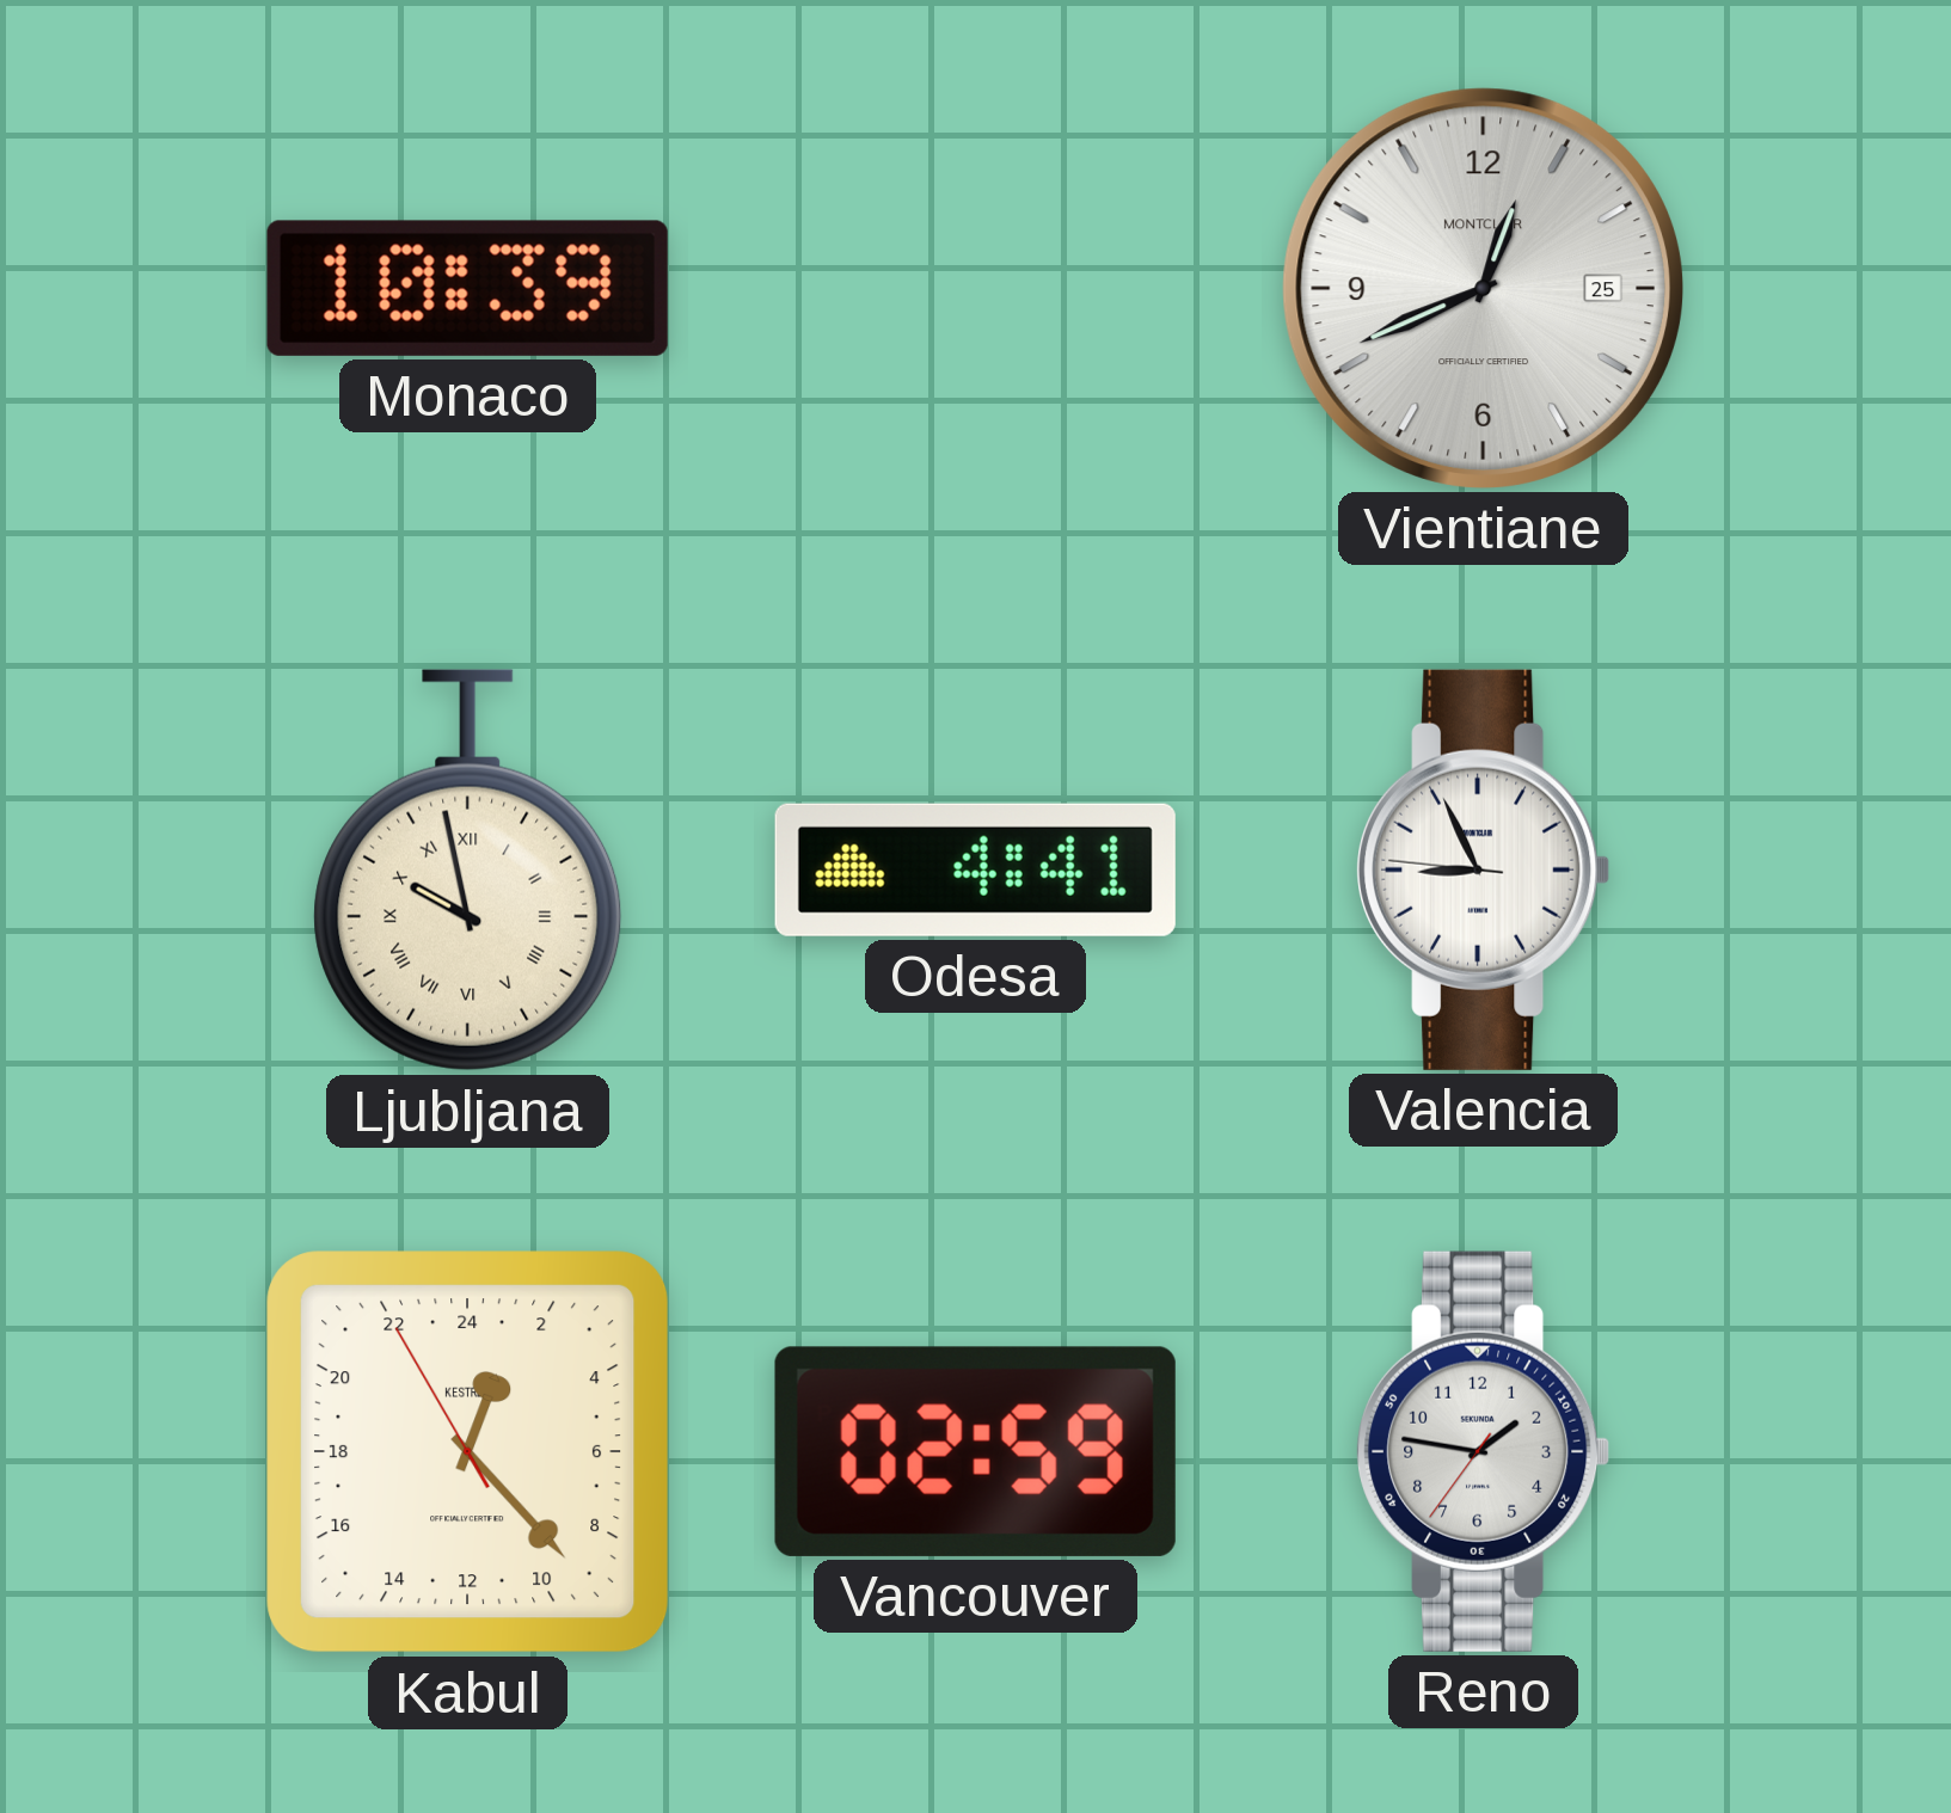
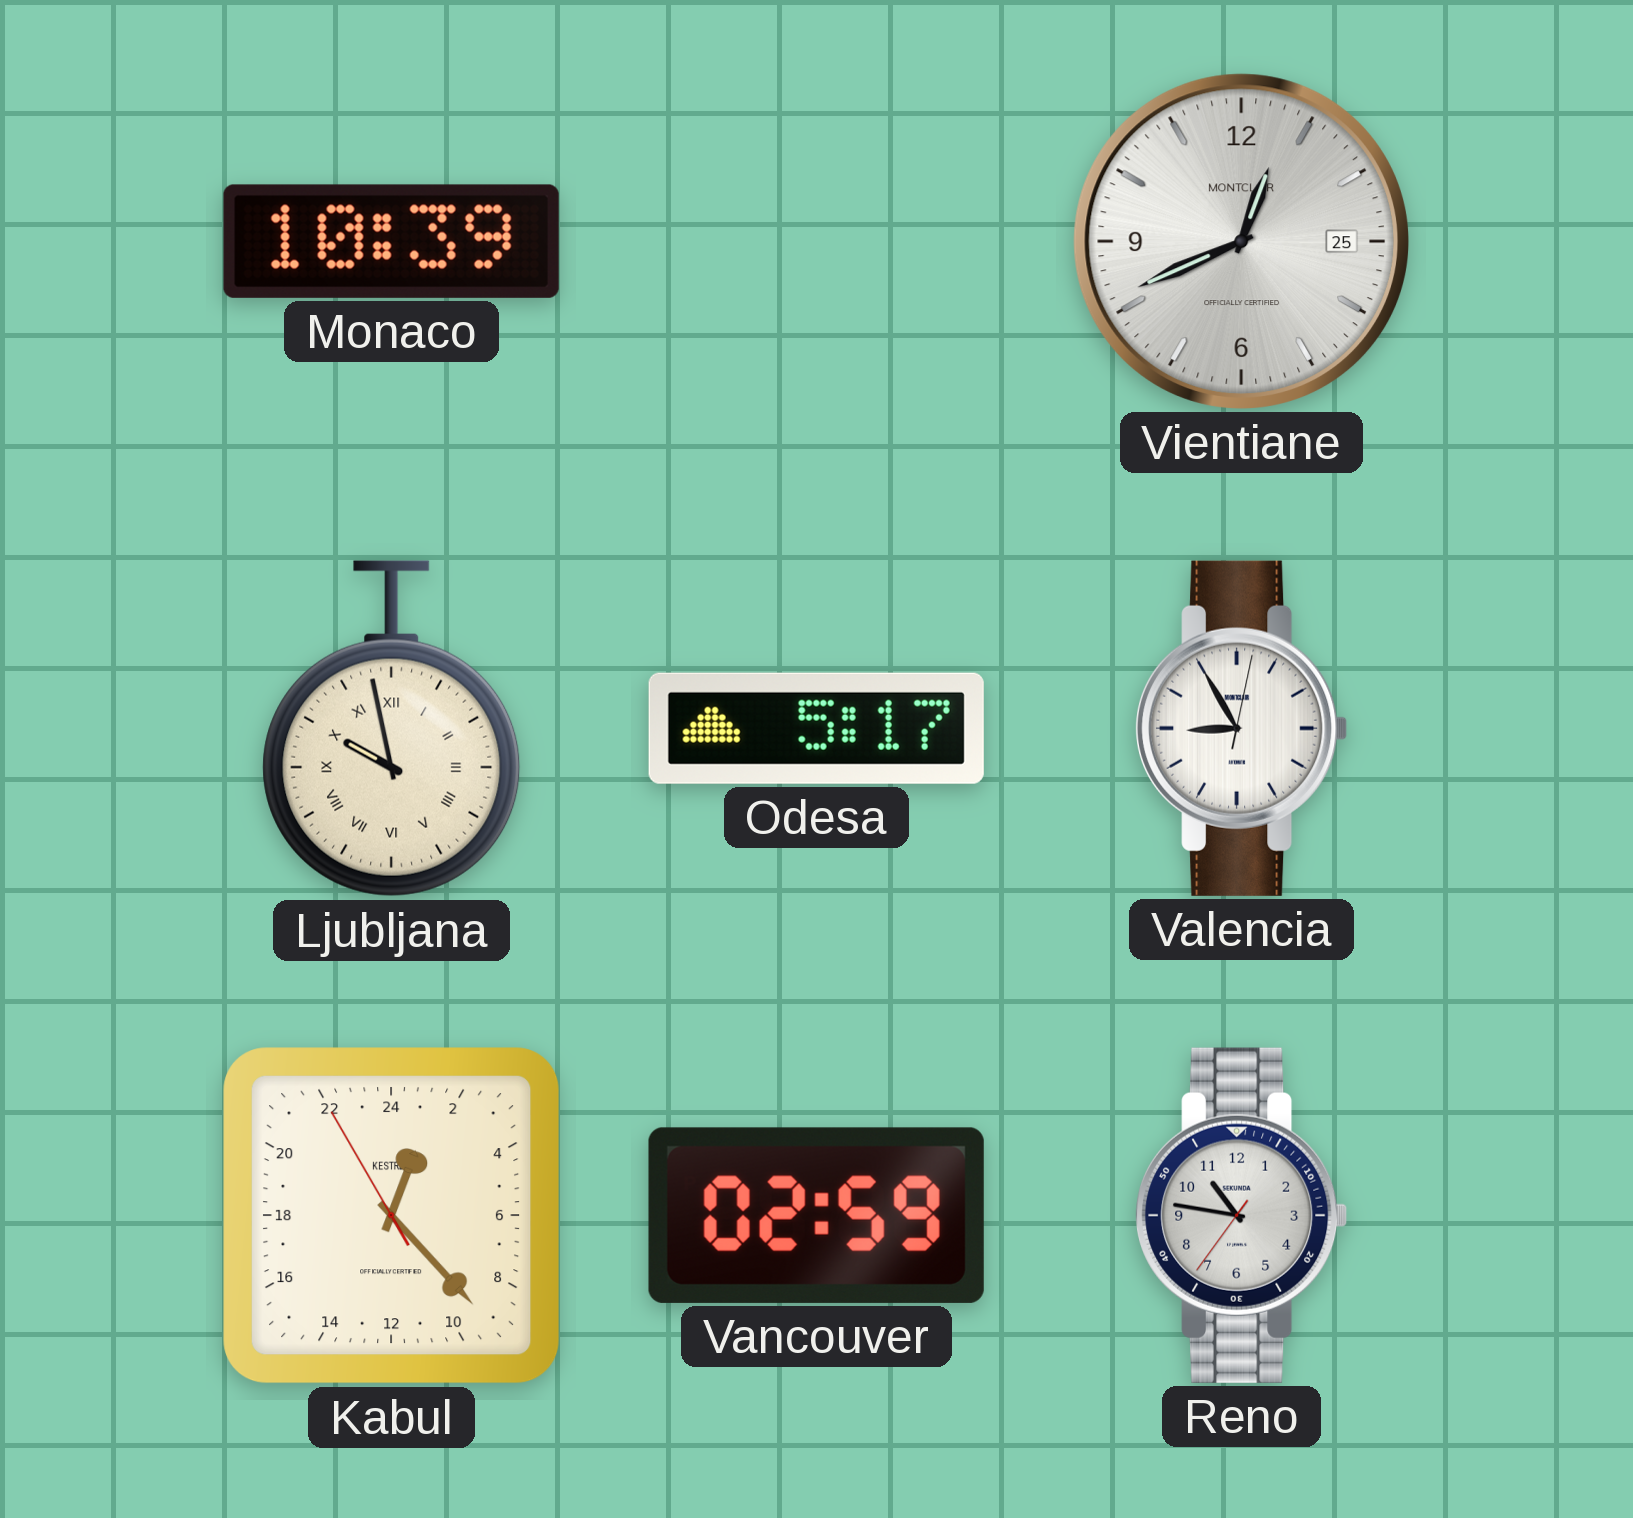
Odesa: 4:41 -> 5:17
Valencia: 8:55:46 -> 8:55:02
Reno: 1:46 -> 10:46
